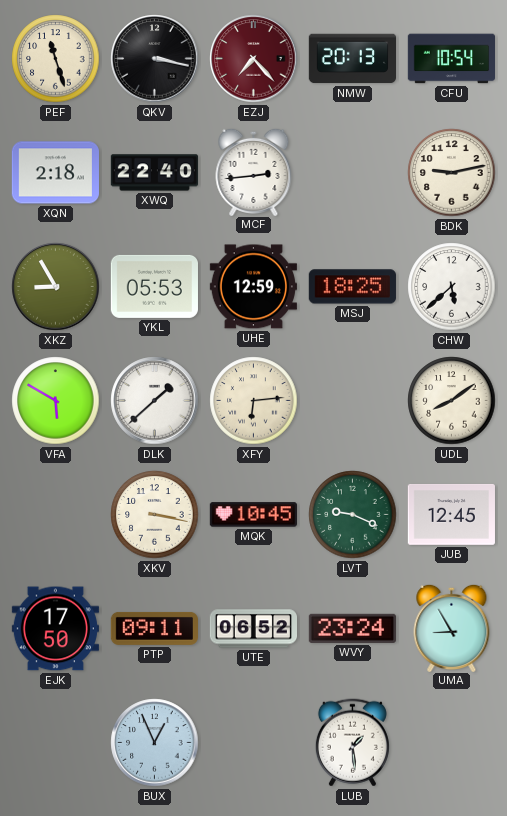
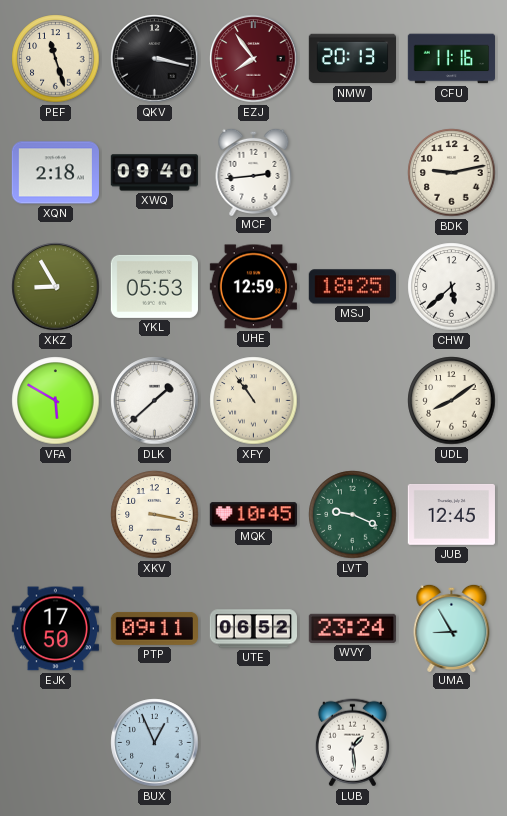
EZJ: 7:23 -> 7:54
CFU: 10:54 -> 11:16
XWQ: 22:40 -> 09:40
XFY: 6:14 -> 10:54
